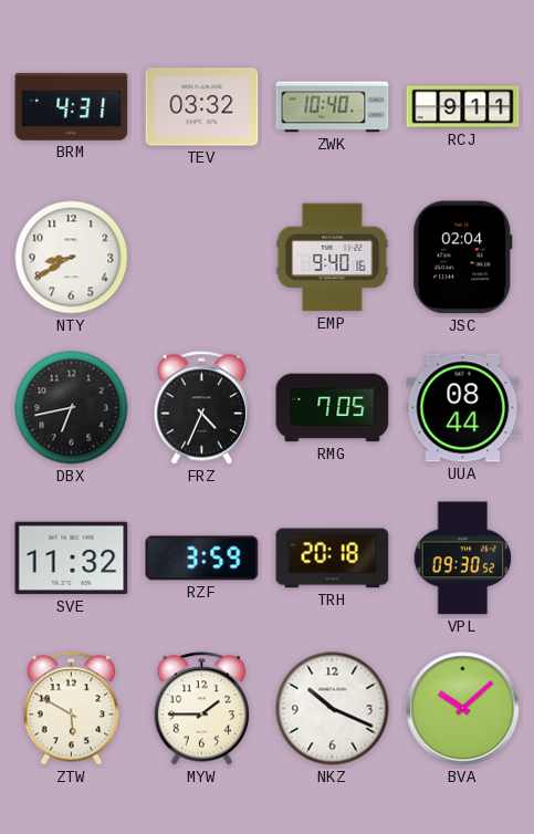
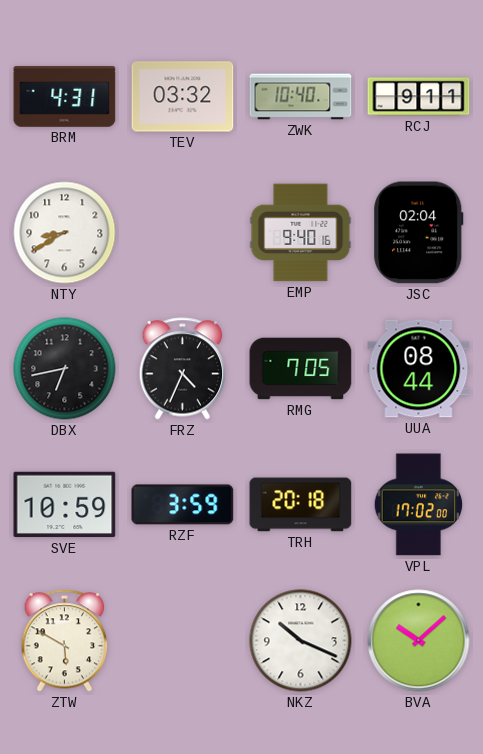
SVE: 11:32 -> 10:59
VPL: 09:30 -> 17:02
MYW: 1:45 -> none
